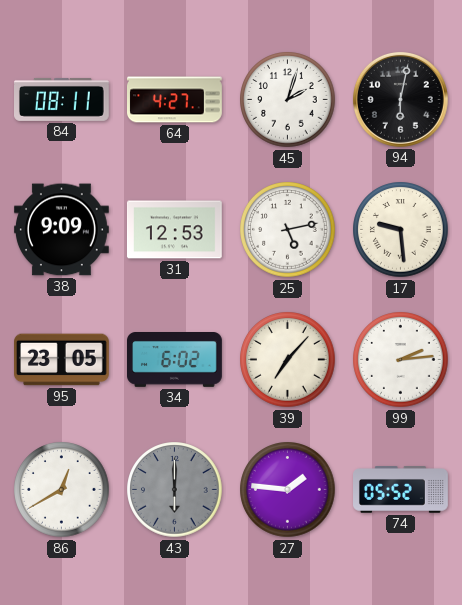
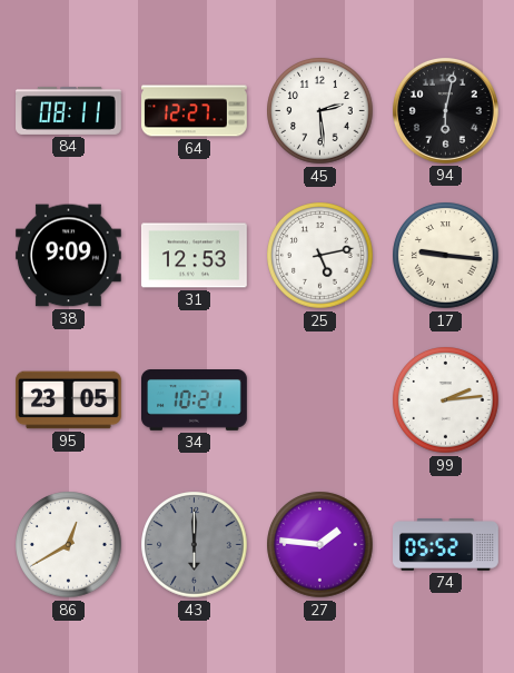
64: 4:27 -> 12:27
45: 2:03 -> 2:29
17: 9:29 -> 9:16
34: 6:02 -> 10:21
39: 7:07 -> none
